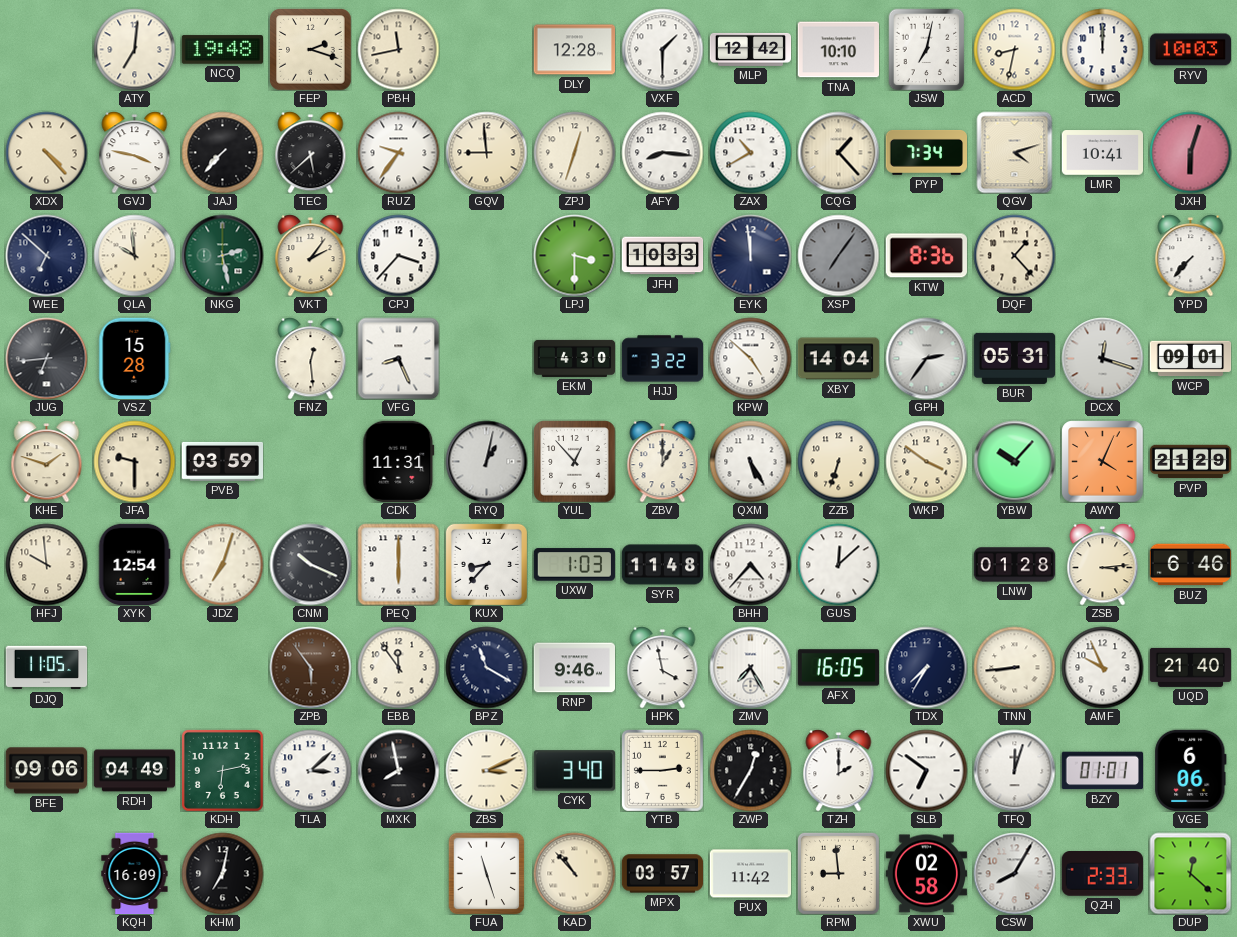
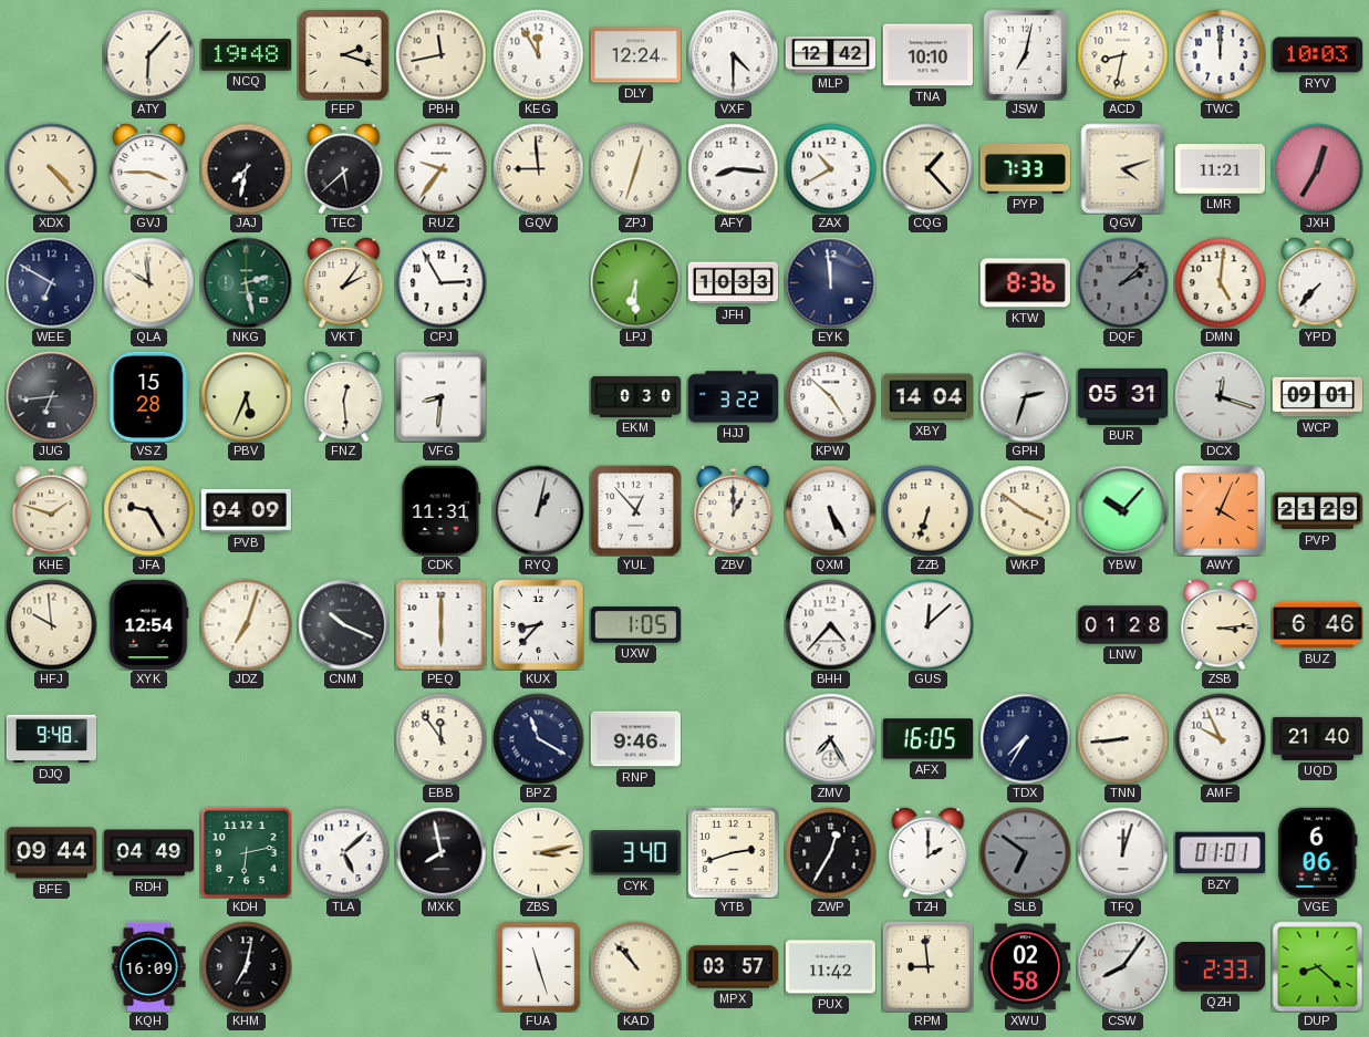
ATY: 7:01 -> 6:07
KEG: none -> 11:55
DLY: 12:28 -> 12:24
VXF: 1:30 -> 4:30
GVJ: 3:47 -> 3:45
JAJ: 7:37 -> 7:32
PYP: 7:34 -> 7:33
LMR: 10:41 -> 11:21
JXH: 6:03 -> 12:35
WEE: 6:52 -> 6:50
CPJ: 3:37 -> 2:55
LPJ: 3:30 -> 6:30
XSP: 7:06 -> none
DQF: 1:23 -> 2:08
DQF dial: cream -> grey
DMN: none -> 5:01
PBV: none -> 5:34
VFG: 8:26 -> 8:31
EKM: 4:30 -> 0:30
GPH: 2:36 -> 2:33
JFA: 9:30 -> 9:25
PVB: 03:59 -> 04:09
UXW: 1:03 -> 1:05
SYR: 11:48 -> none
DJQ: 11:05 -> 9:48
ZPB: 5:54 -> none
HPK: 3:58 -> none
BFE: 09:06 -> 09:44
TLA: 3:08 -> 5:08
ZBS: 3:11 -> 3:13
YTB: 2:45 -> 2:42
SLB dial: white -> grey
CSW: 8:05 -> 8:06
DUP: 12:22 -> 8:22
